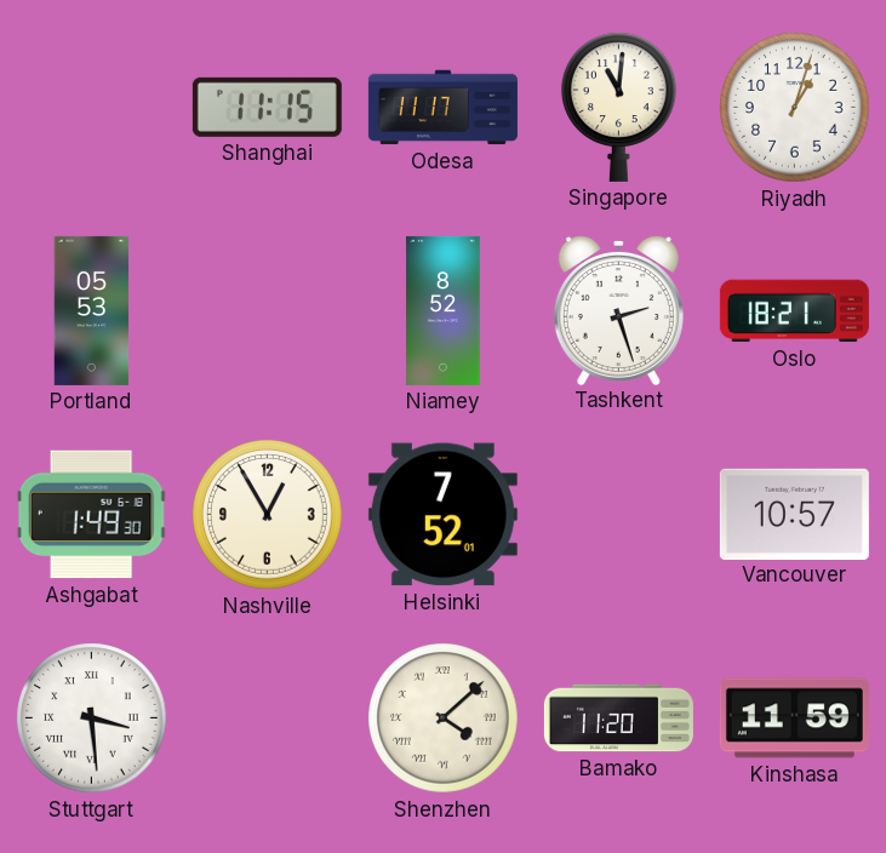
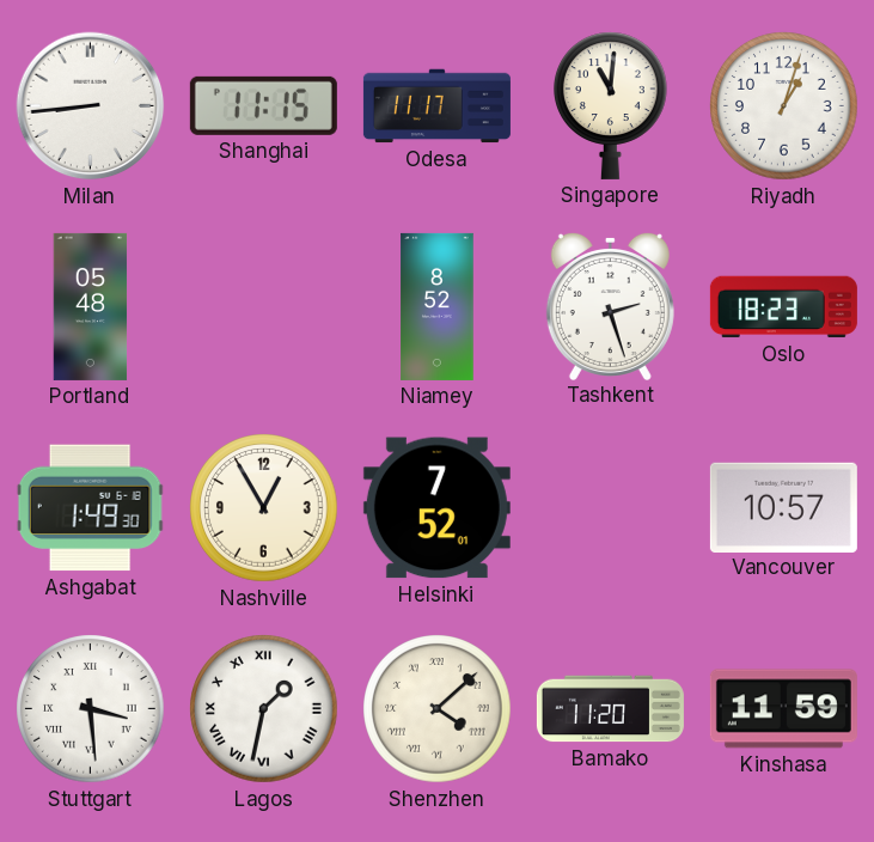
Milan: none -> 8:44
Portland: 05:53 -> 05:48
Oslo: 18:21 -> 18:23
Lagos: none -> 1:32
